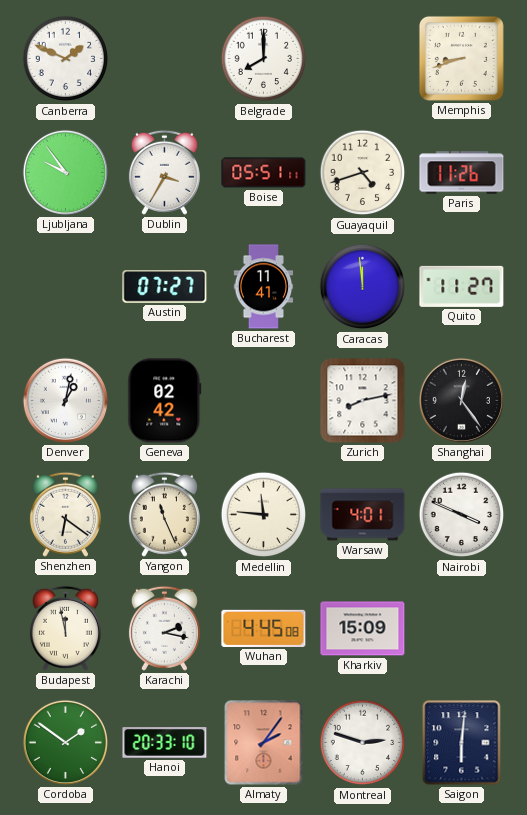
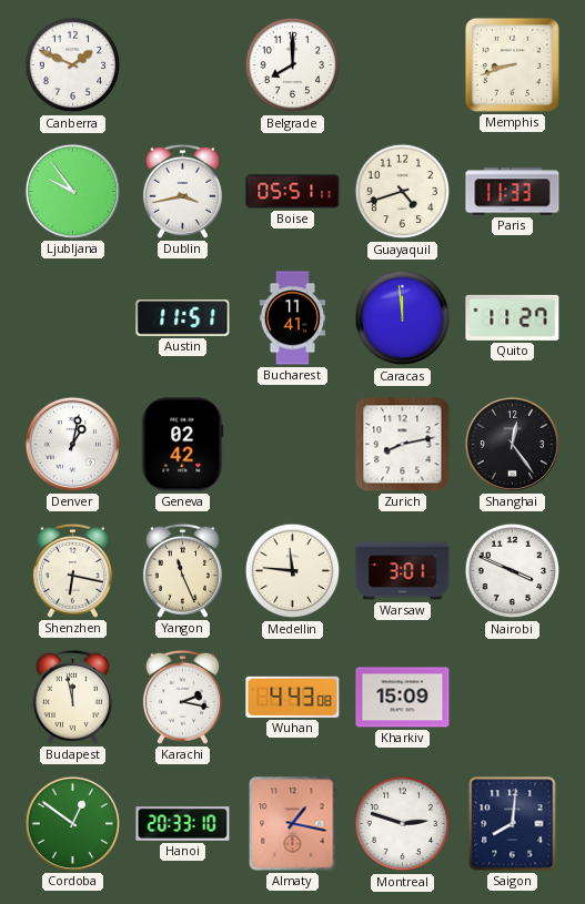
Dublin: 3:35 -> 3:43
Paris: 11:26 -> 11:33
Austin: 07:27 -> 11:51
Shenzhen: 6:21 -> 6:17
Warsaw: 4:01 -> 3:01
Wuhan: 4:45 -> 4:43
Cordoba: 1:51 -> 12:51
Almaty: 2:06 -> 1:17
Saigon: 6:01 -> 8:01
